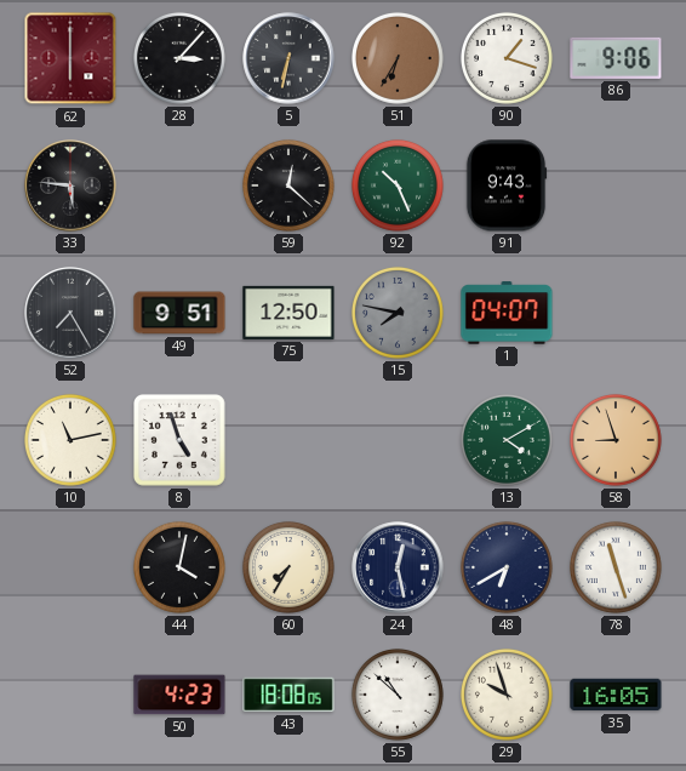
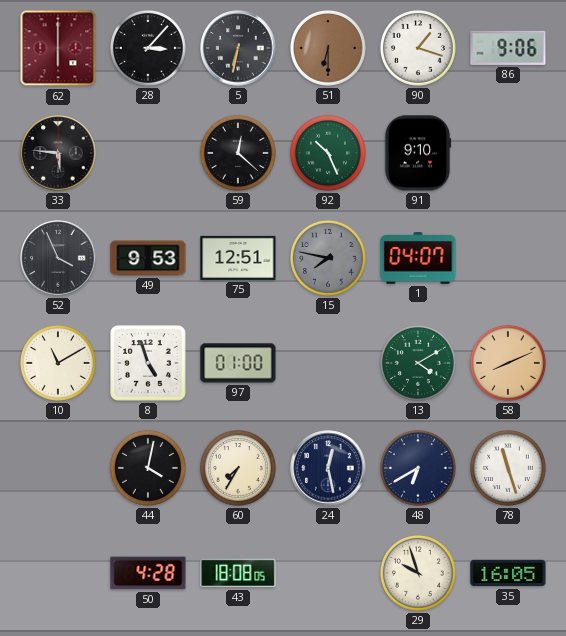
51: 6:35 -> 6:30
91: 9:43 -> 9:10
52: 7:25 -> 3:56
49: 9:51 -> 9:53
75: 12:50 -> 12:51
10: 11:13 -> 11:10
97: none -> 01:00
58: 8:57 -> 8:11
50: 4:23 -> 4:28
55: 10:52 -> none
